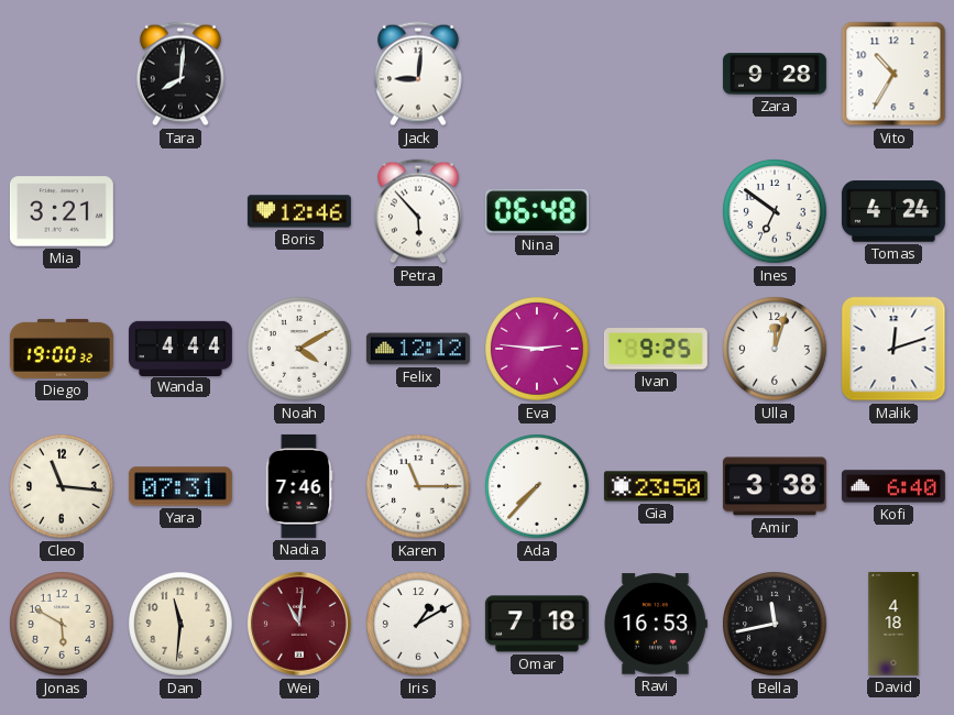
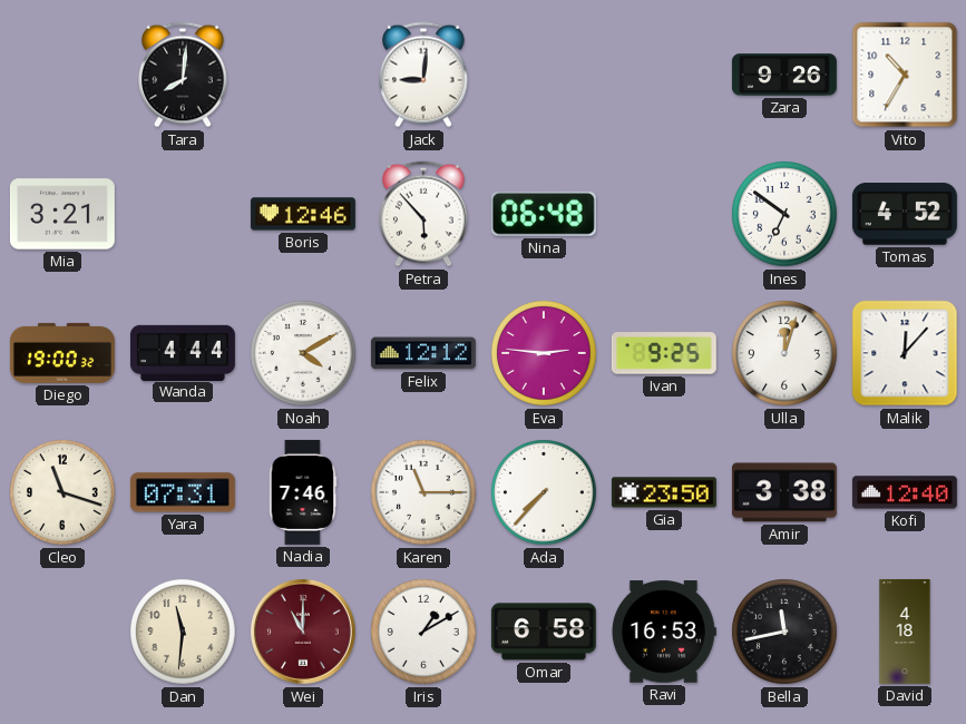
Zara: 9:28 -> 9:26
Tomas: 4:24 -> 4:52
Malik: 12:12 -> 12:07
Cleo: 11:16 -> 11:18
Kofi: 6:40 -> 12:40
Jonas: 5:50 -> none
Wei: 11:01 -> 11:00
Omar: 7:18 -> 6:58
